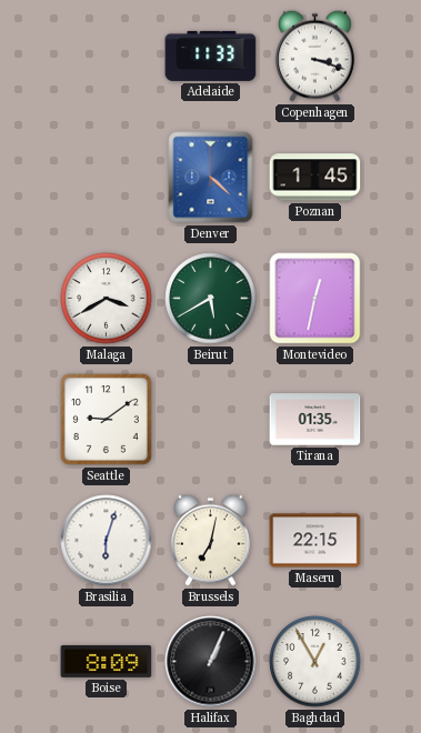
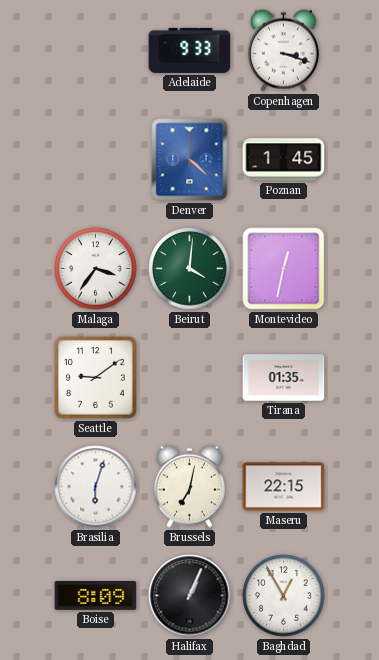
Adelaide: 11:33 -> 9:33
Malaga: 3:40 -> 3:36
Beirut: 5:40 -> 4:01
